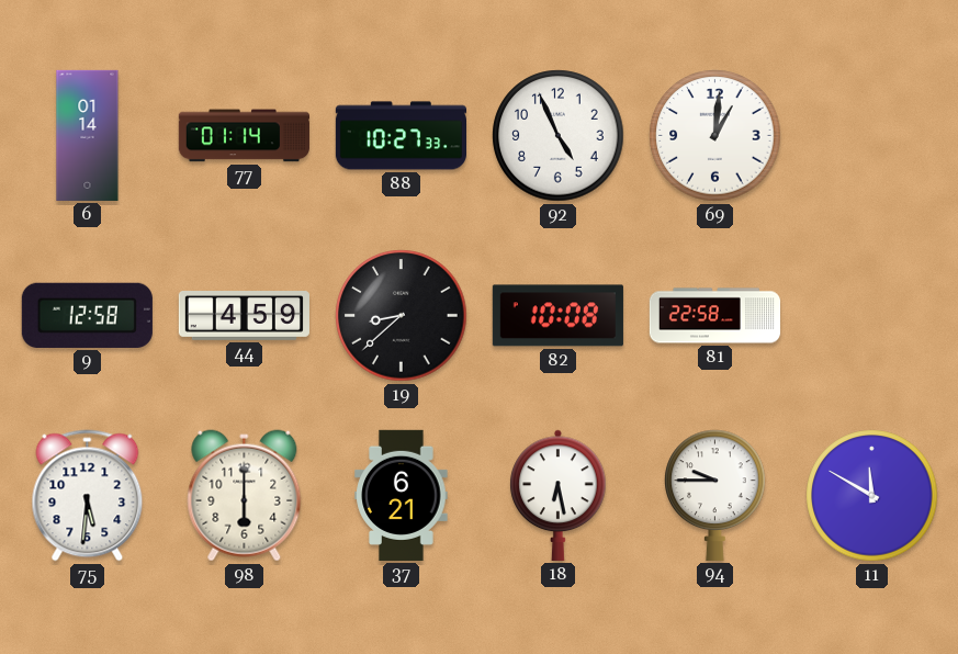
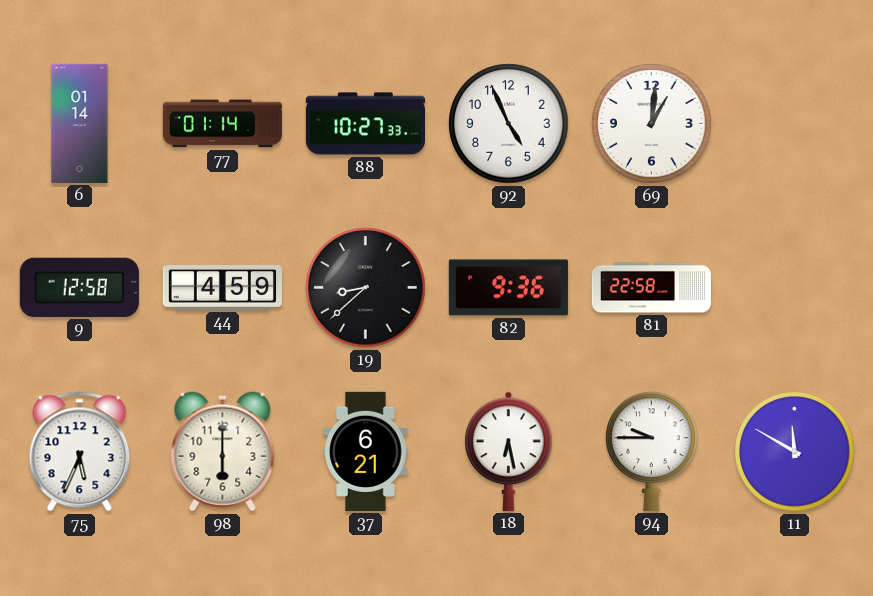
82: 10:08 -> 9:36
75: 5:31 -> 5:34
